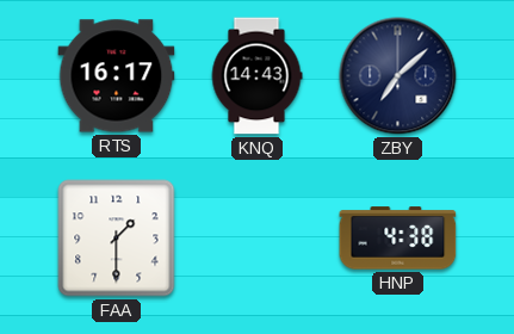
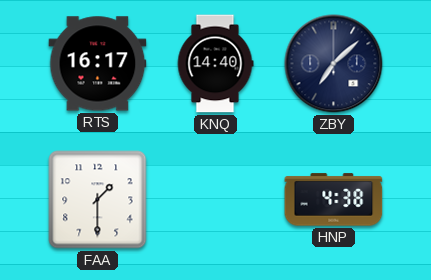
KNQ: 14:43 -> 14:40
